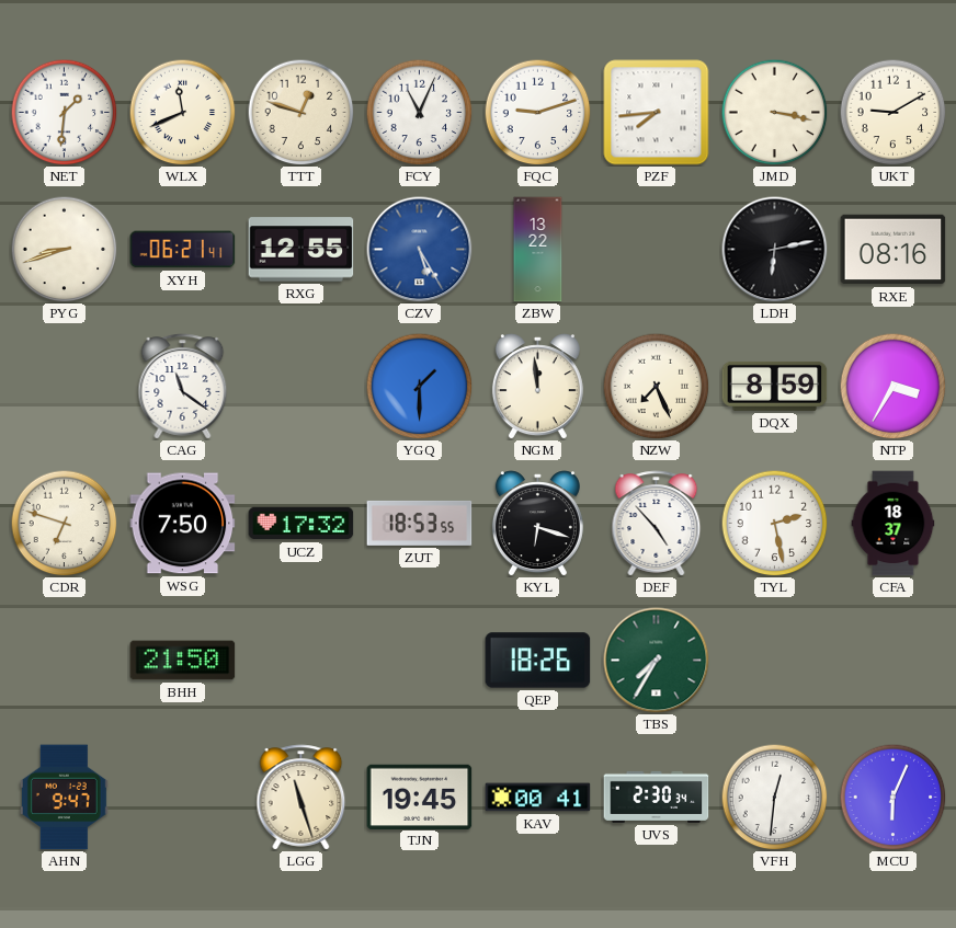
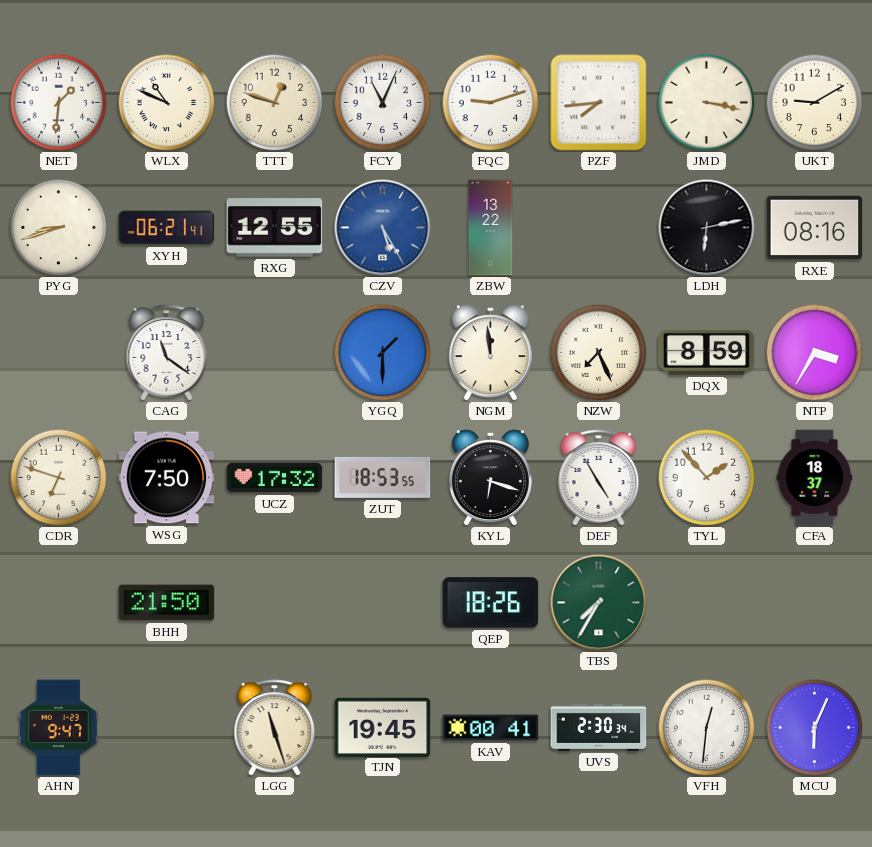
WLX: 11:41 -> 10:49
DEF: 4:53 -> 4:55
TYL: 2:28 -> 1:53
